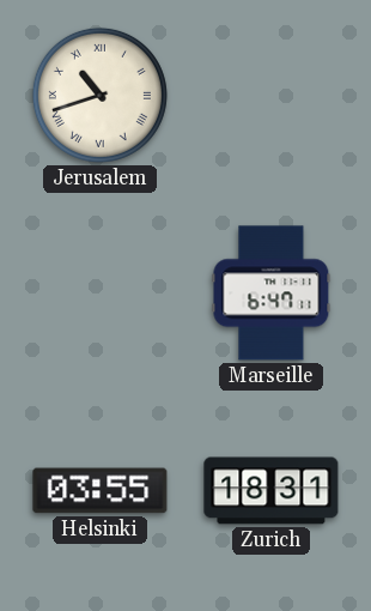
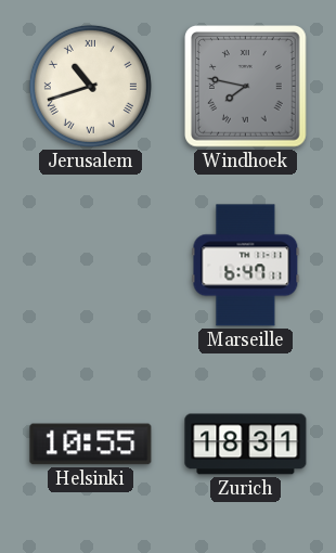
Windhoek: none -> 7:47
Helsinki: 03:55 -> 10:55
